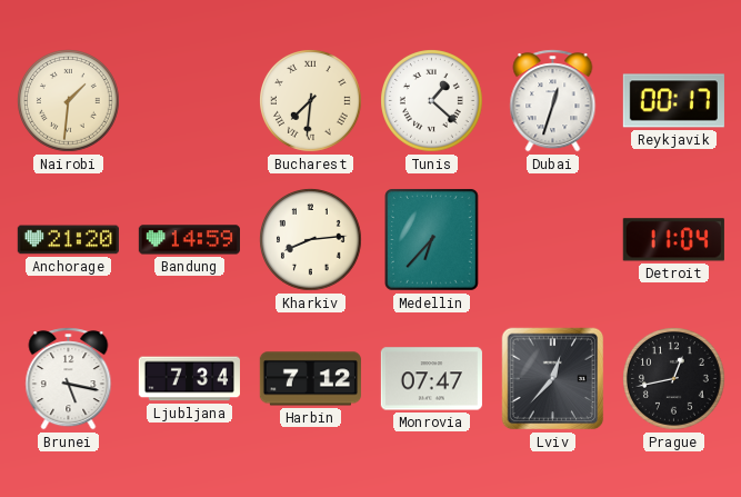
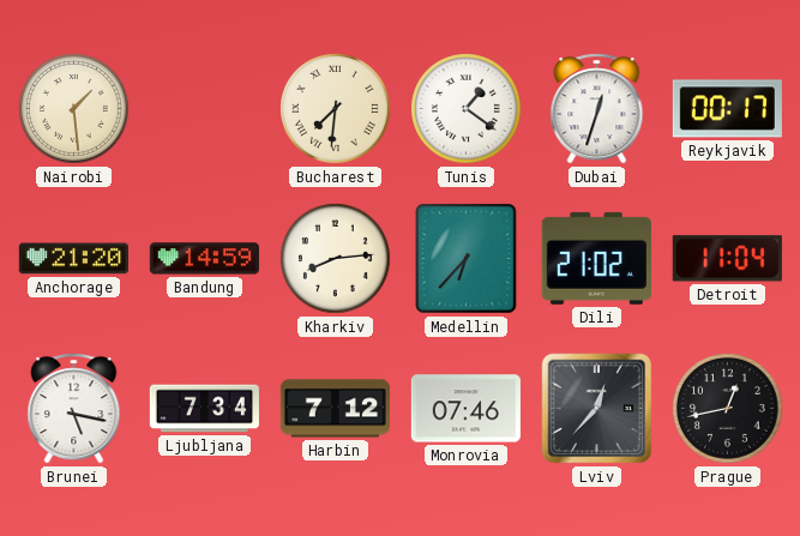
Nairobi: 1:31 -> 1:29
Tunis: 1:22 -> 1:21
Dili: none -> 21:02
Monrovia: 07:47 -> 07:46
